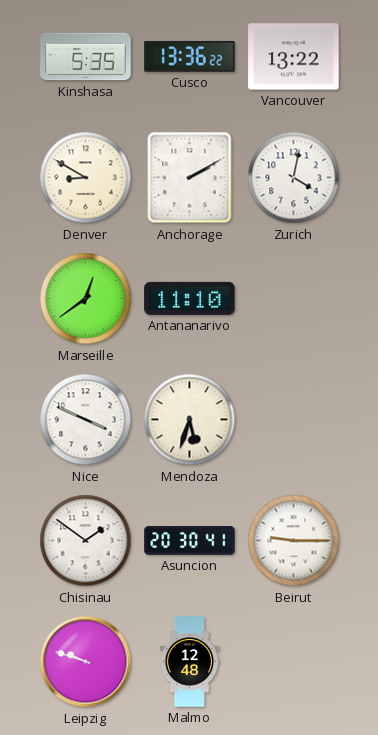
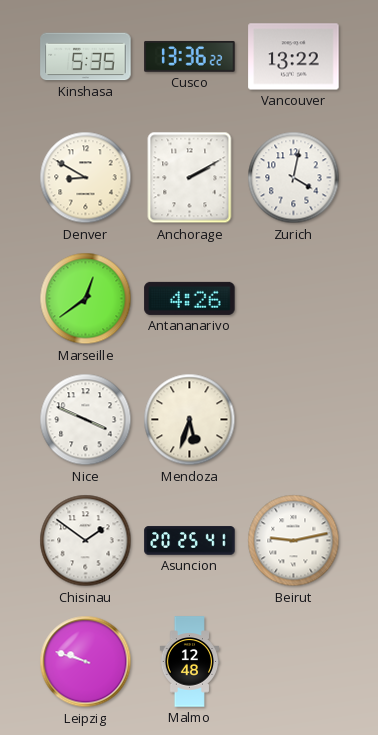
Antananarivo: 11:10 -> 4:26
Asuncion: 20:30 -> 20:25
Beirut: 9:15 -> 9:13
